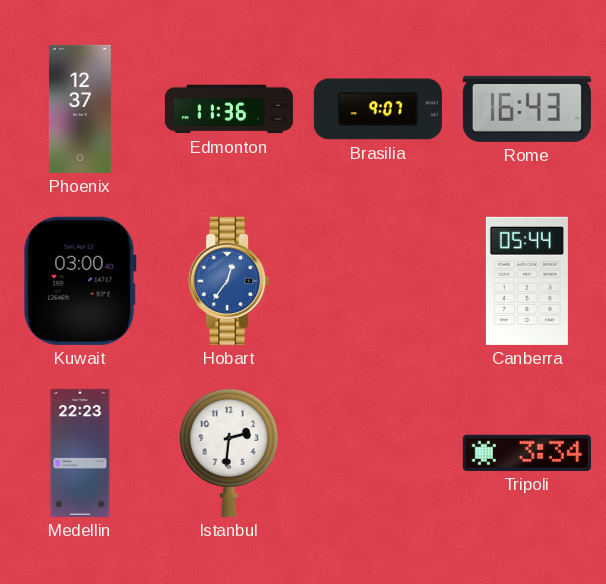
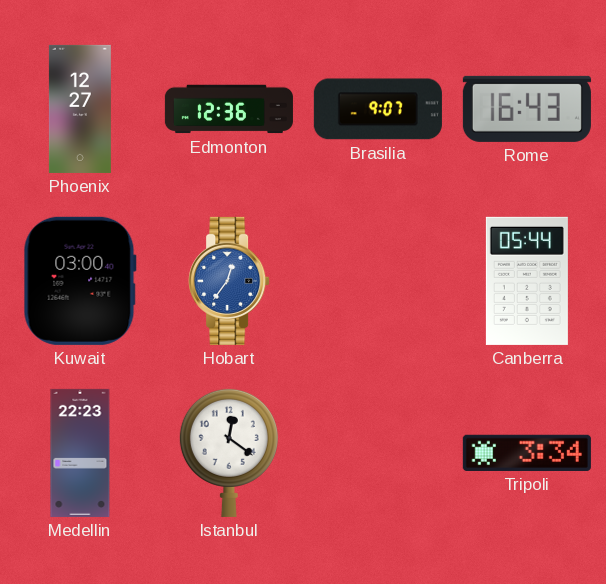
Phoenix: 12:37 -> 12:27
Edmonton: 11:36 -> 12:36
Istanbul: 2:31 -> 12:21
